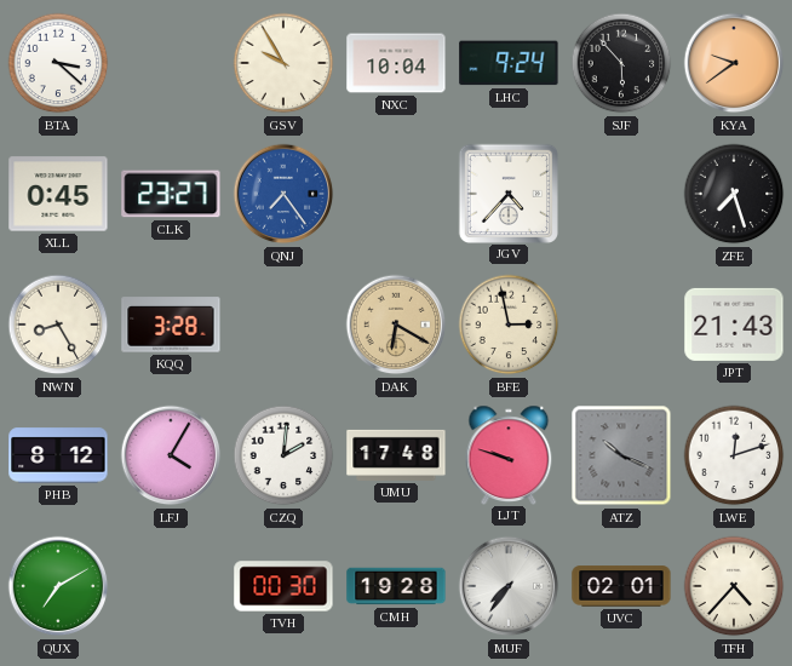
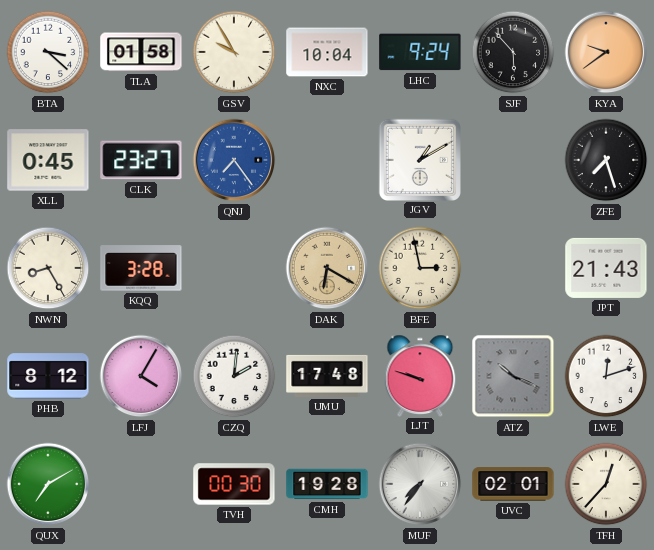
TLA: none -> 01:58
JGV: 4:37 -> 1:10
TFH: 4:37 -> 12:37
